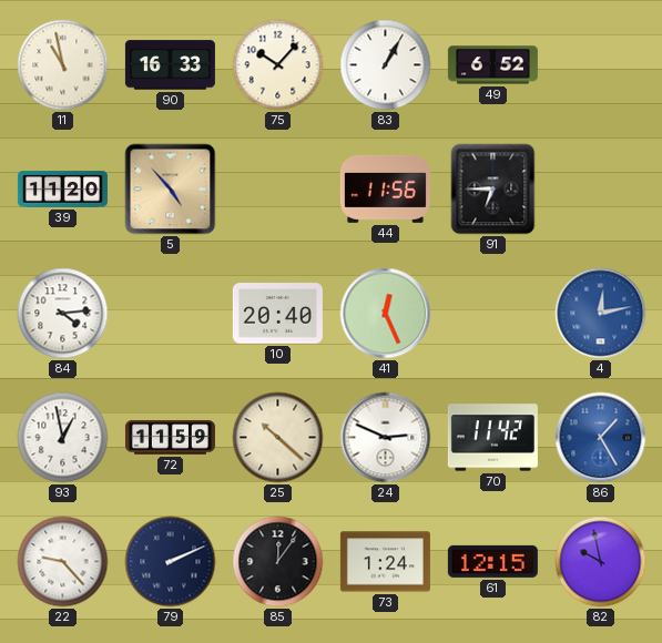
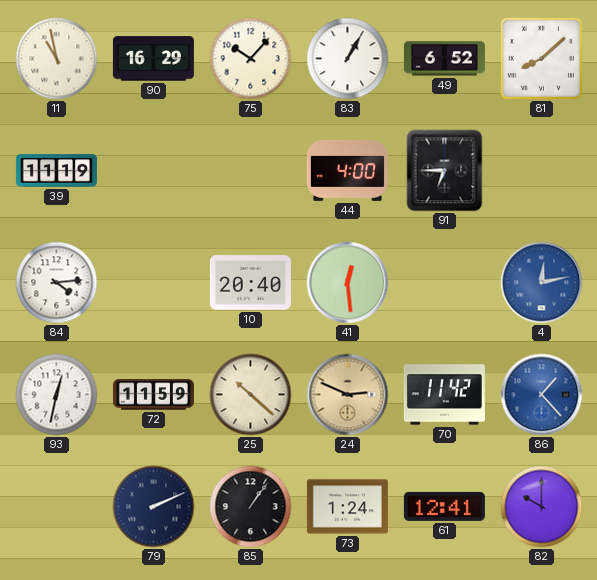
90: 16:33 -> 16:29
81: none -> 8:08
39: 11:20 -> 11:19
5: 4:53 -> none
44: 11:56 -> 4:00
41: 12:26 -> 12:29
93: 12:58 -> 12:32
24 dial: white -> champagne
86: 1:25 -> 1:23
22: 9:23 -> none
85: 12:06 -> 1:06
61: 12:15 -> 12:41
82: 9:58 -> 10:00
